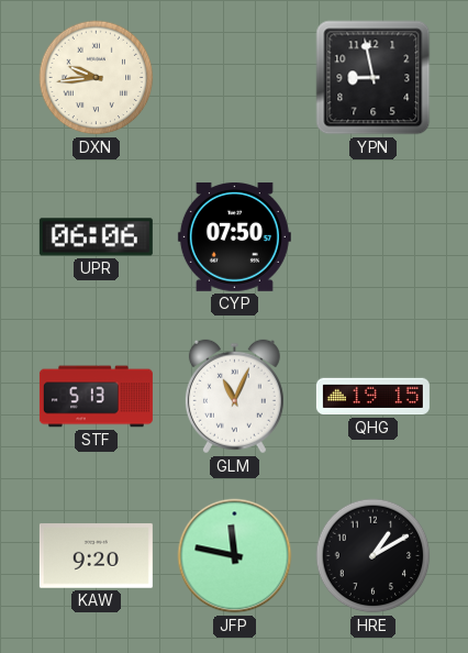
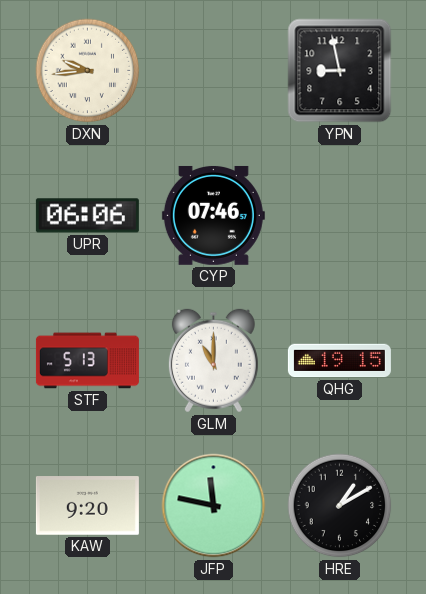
CYP: 07:50 -> 07:46
GLM: 11:04 -> 11:00
